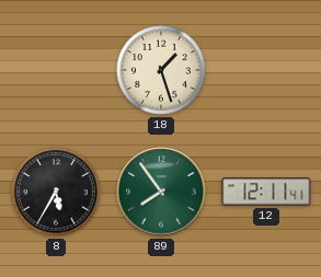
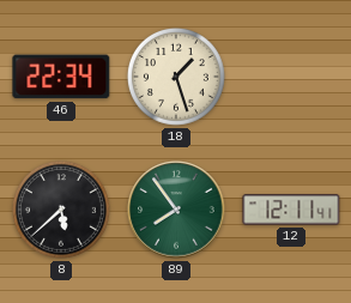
46: none -> 22:34
8: 5:35 -> 5:38
